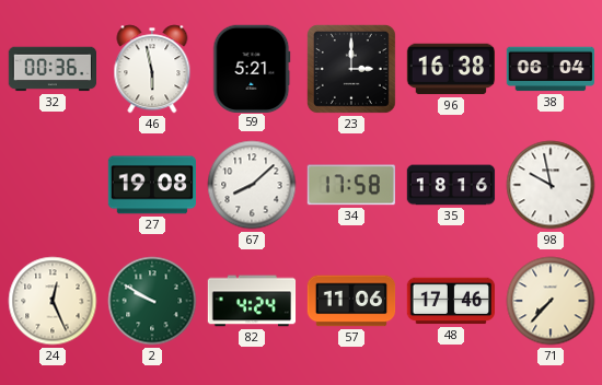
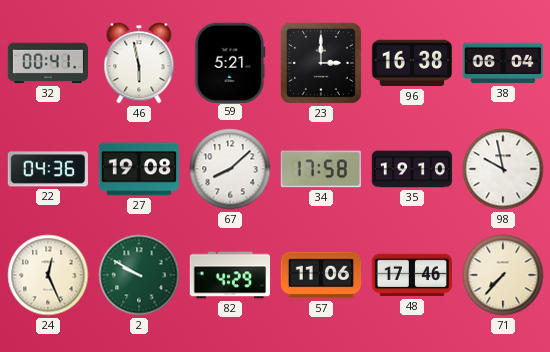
32: 00:36 -> 00:41
22: none -> 04:36
35: 18:16 -> 19:10
82: 4:24 -> 4:29
